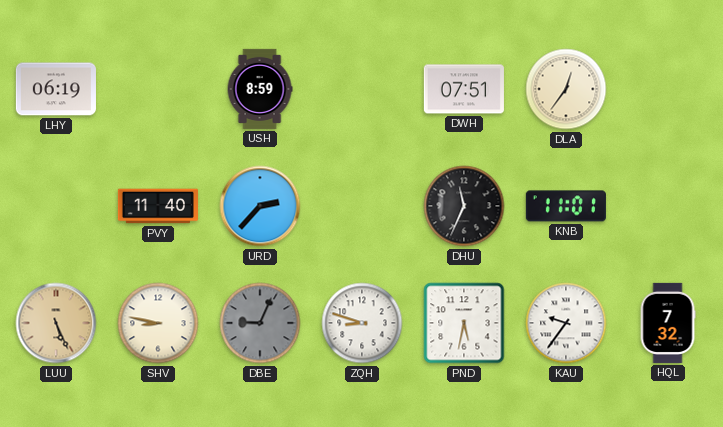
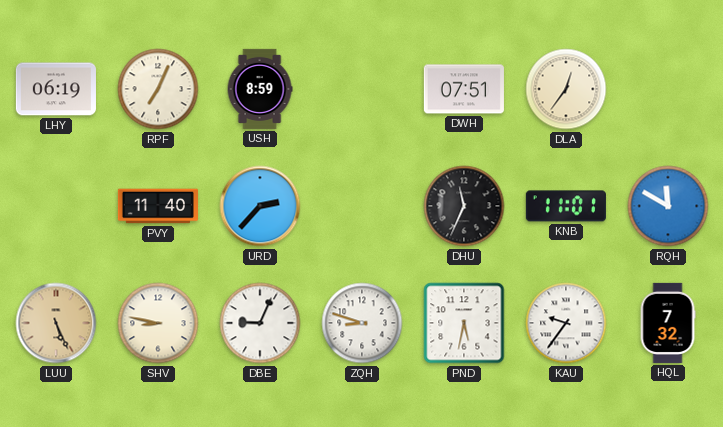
RPF: none -> 7:04
RQH: none -> 11:50
DBE dial: grey -> white
